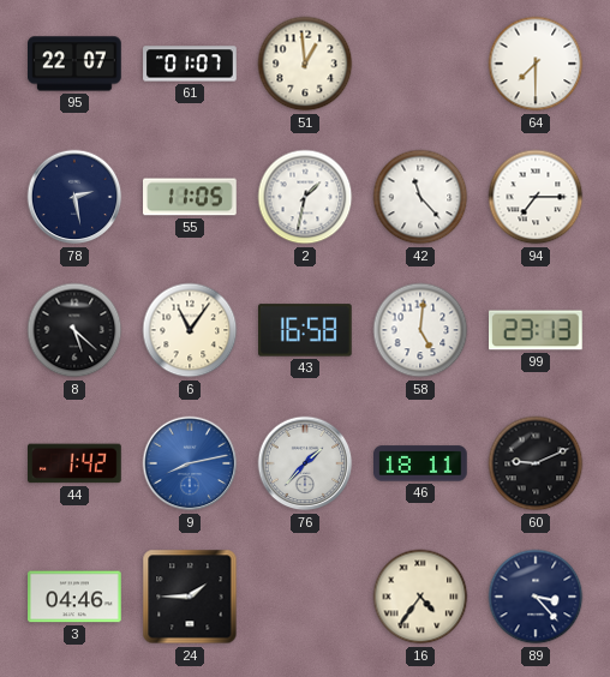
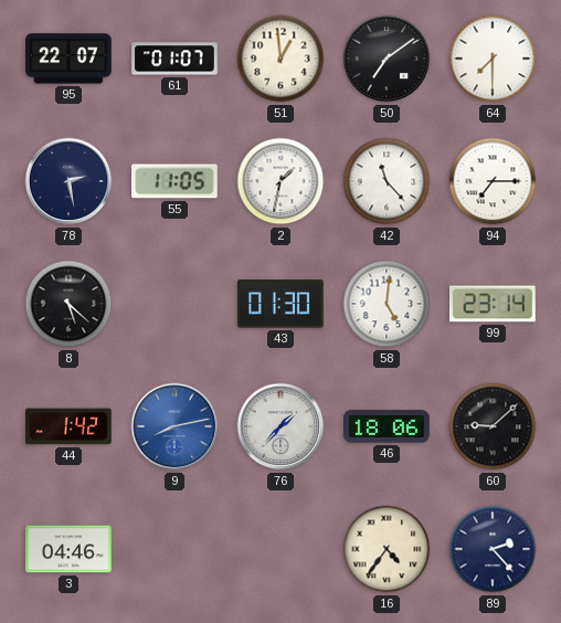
50: none -> 7:09
6: 11:06 -> none
43: 16:58 -> 01:30
99: 23:13 -> 23:14
46: 18:11 -> 18:06
60: 9:11 -> 9:08
24: 1:45 -> none
89: 3:23 -> 2:23
